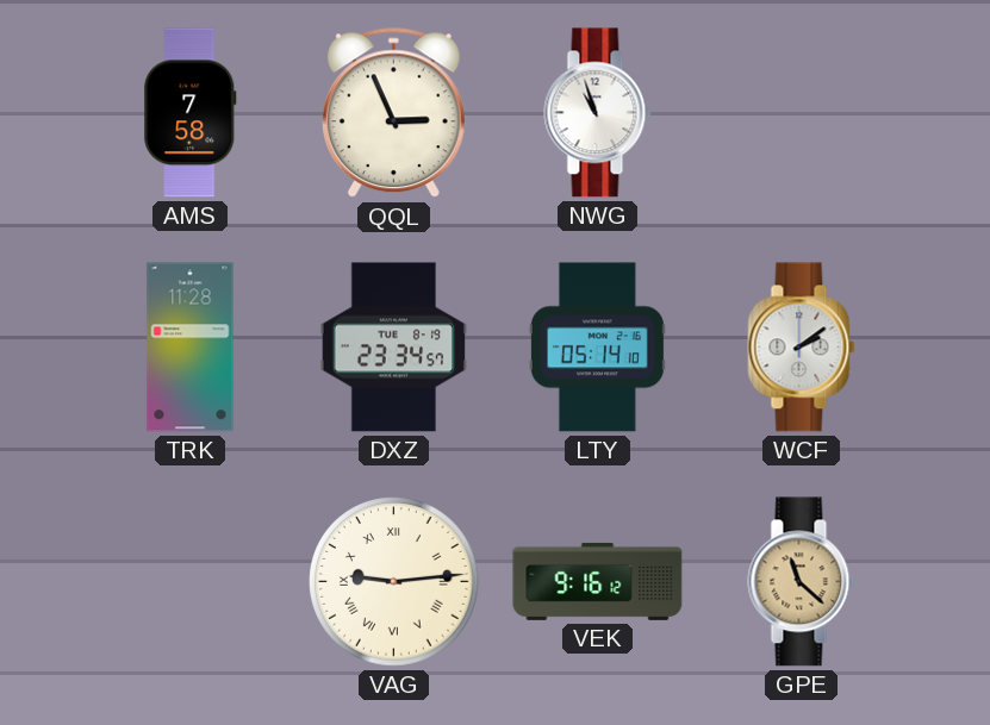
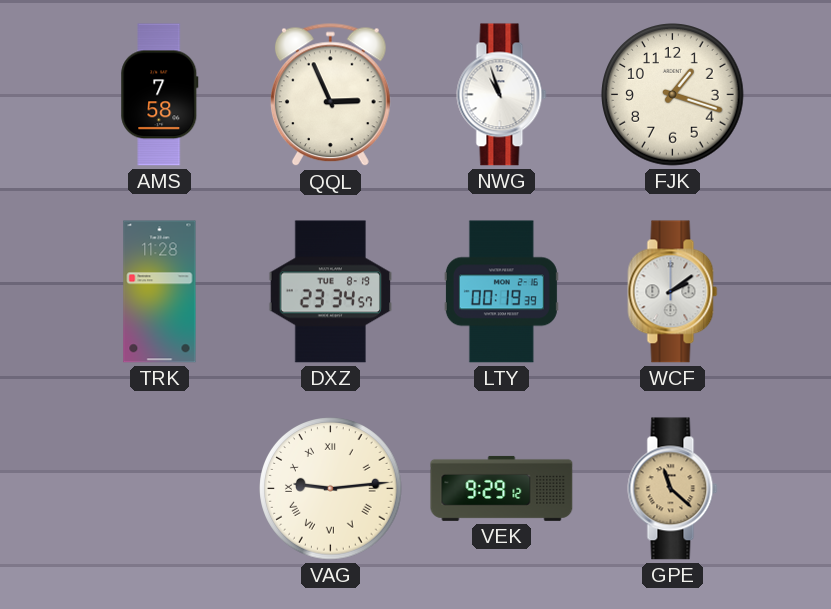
FJK: none -> 1:18
LTY: 05:14 -> 00:19
VEK: 9:16 -> 9:29
